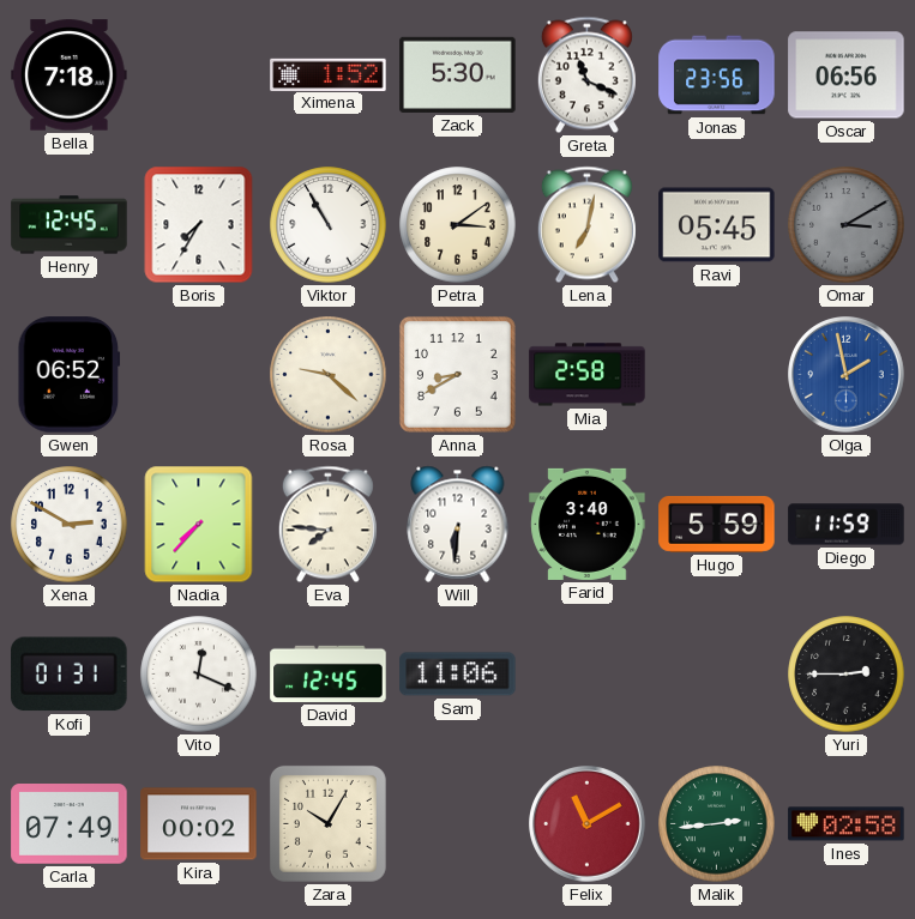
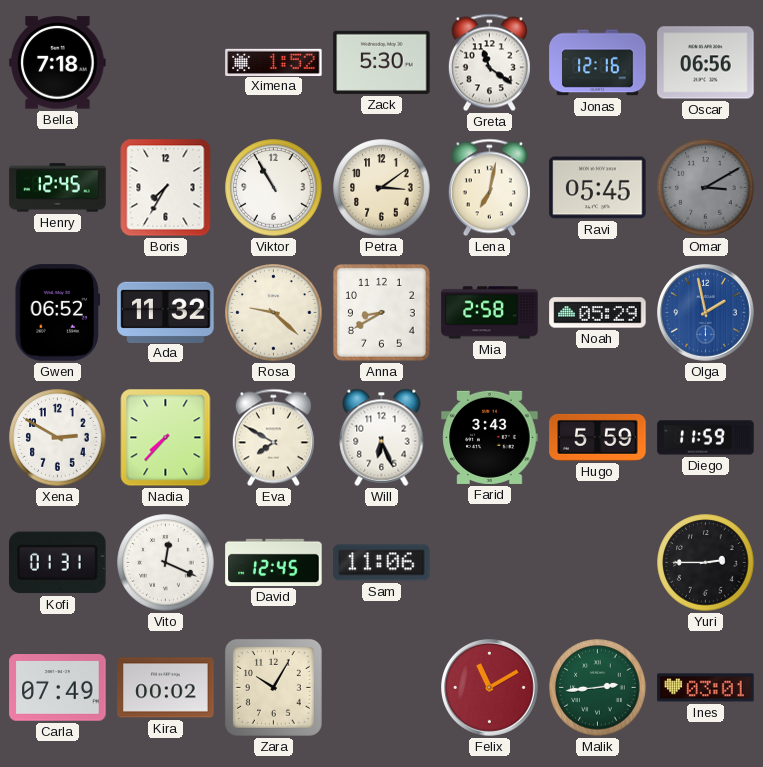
Greta: 11:19 -> 11:21
Jonas: 23:56 -> 12:16
Ada: none -> 11:32
Noah: none -> 05:29
Eva: 7:46 -> 7:50
Will: 6:31 -> 6:26
Farid: 3:40 -> 3:43
Ines: 02:58 -> 03:01
